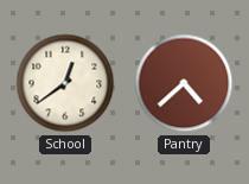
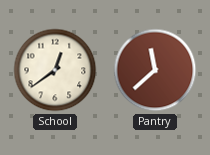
Pantry: 4:38 -> 11:38
